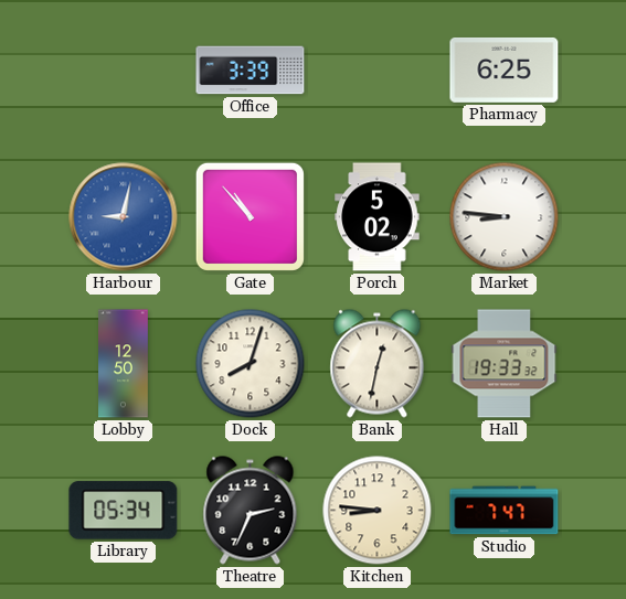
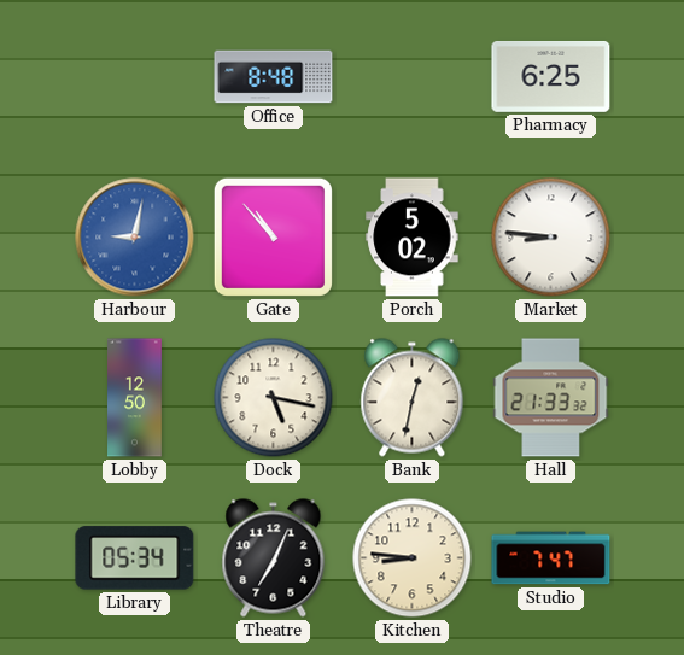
Office: 3:39 -> 8:48
Dock: 8:03 -> 5:17
Hall: 19:33 -> 21:33
Theatre: 2:34 -> 7:04
